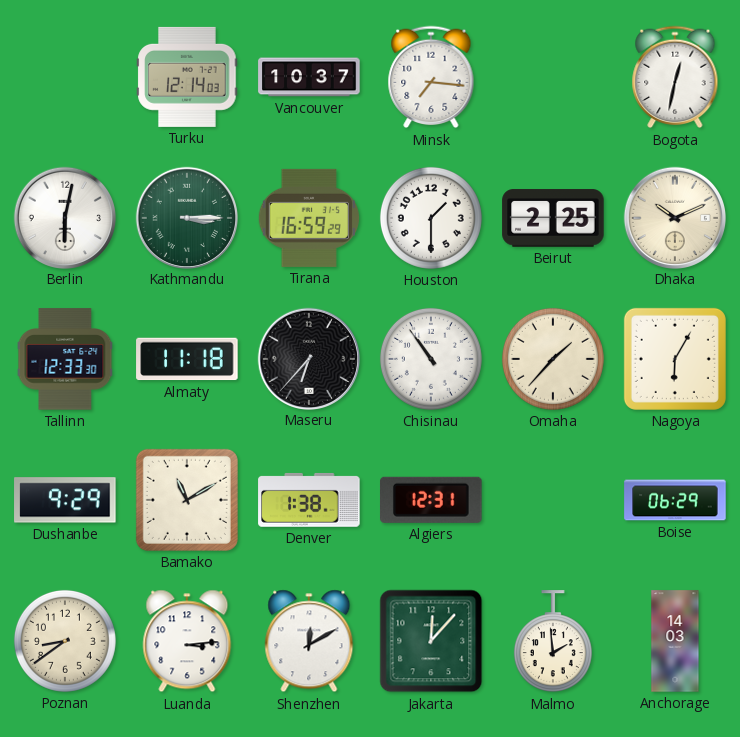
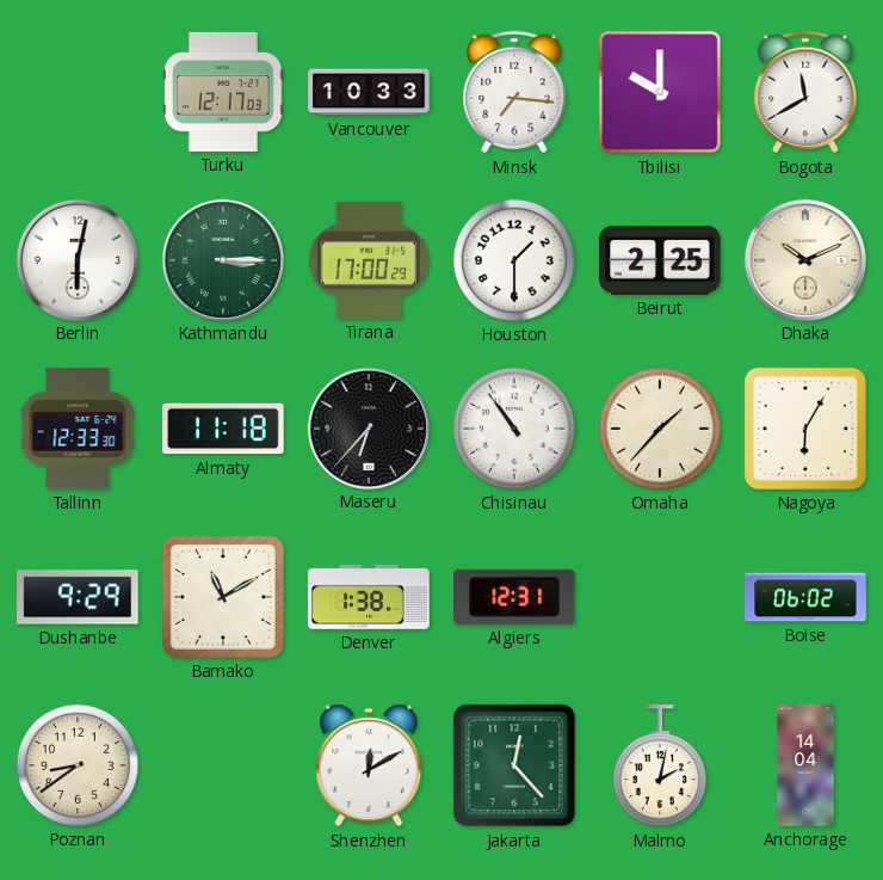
Turku: 12:14 -> 12:17
Vancouver: 10:37 -> 10:33
Tbilisi: none -> 10:00
Bogota: 12:32 -> 11:40
Tirana: 16:59 -> 17:00
Boise: 06:29 -> 06:02
Luanda: 3:14 -> none
Jakarta: 12:07 -> 12:23
Malmo: 1:59 -> 2:02
Anchorage: 14:03 -> 14:04
